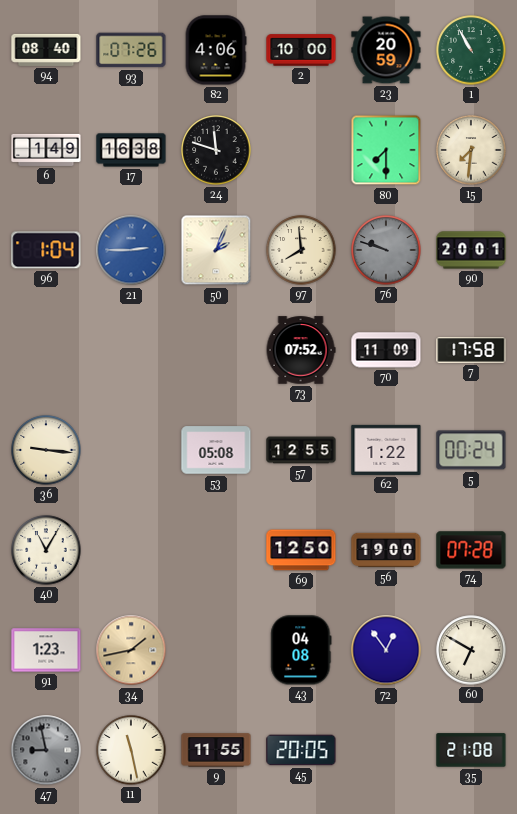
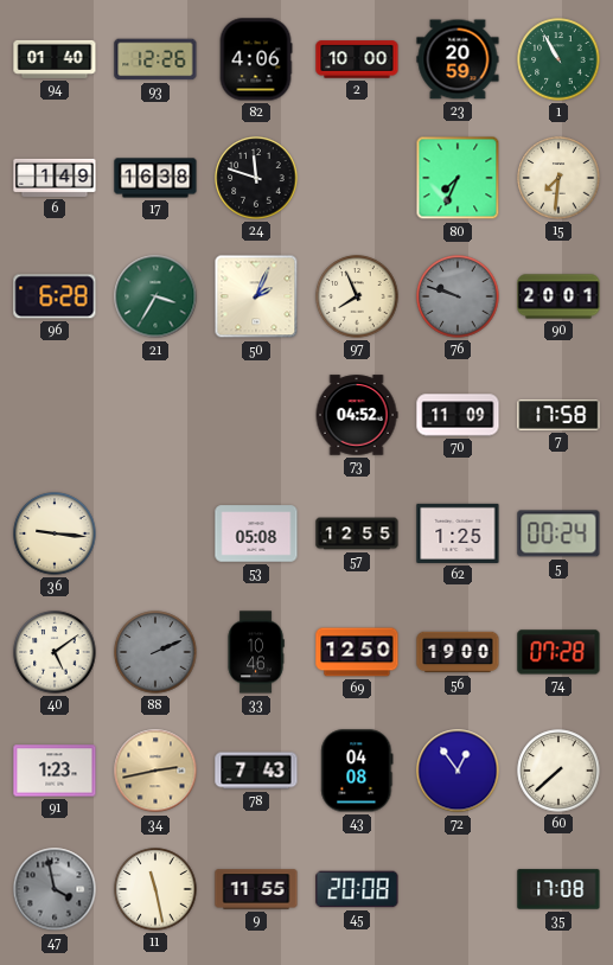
94: 08:40 -> 01:40
93: 07:26 -> 12:26
80: 7:30 -> 7:34
96: 1:04 -> 6:28
21: 2:45 -> 3:35
21 dial: blue -> green
97: 7:59 -> 7:56
73: 07:52 -> 04:52
62: 1:22 -> 1:25
40: 11:05 -> 5:09
88: none -> 2:11
33: none -> 10:46
34: 1:43 -> 2:43
78: none -> 7:43
60: 6:50 -> 7:38
47: 8:58 -> 3:58
45: 20:05 -> 20:08
35: 21:08 -> 17:08
